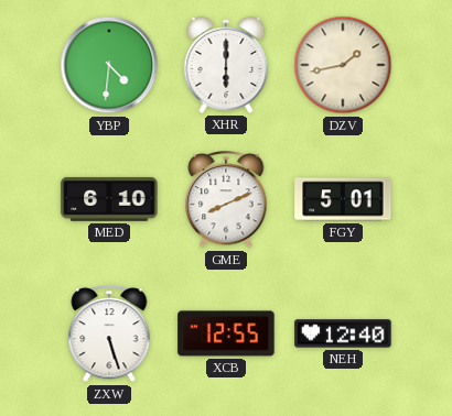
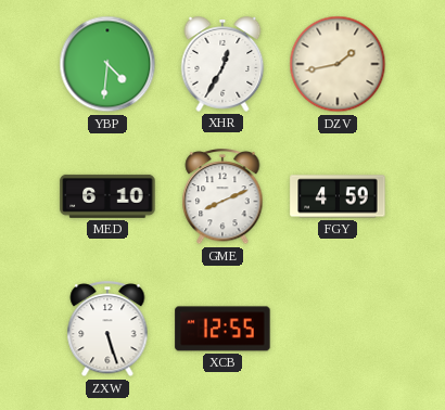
XHR: 6:00 -> 12:35
FGY: 5:01 -> 4:59
NEH: 12:40 -> none
